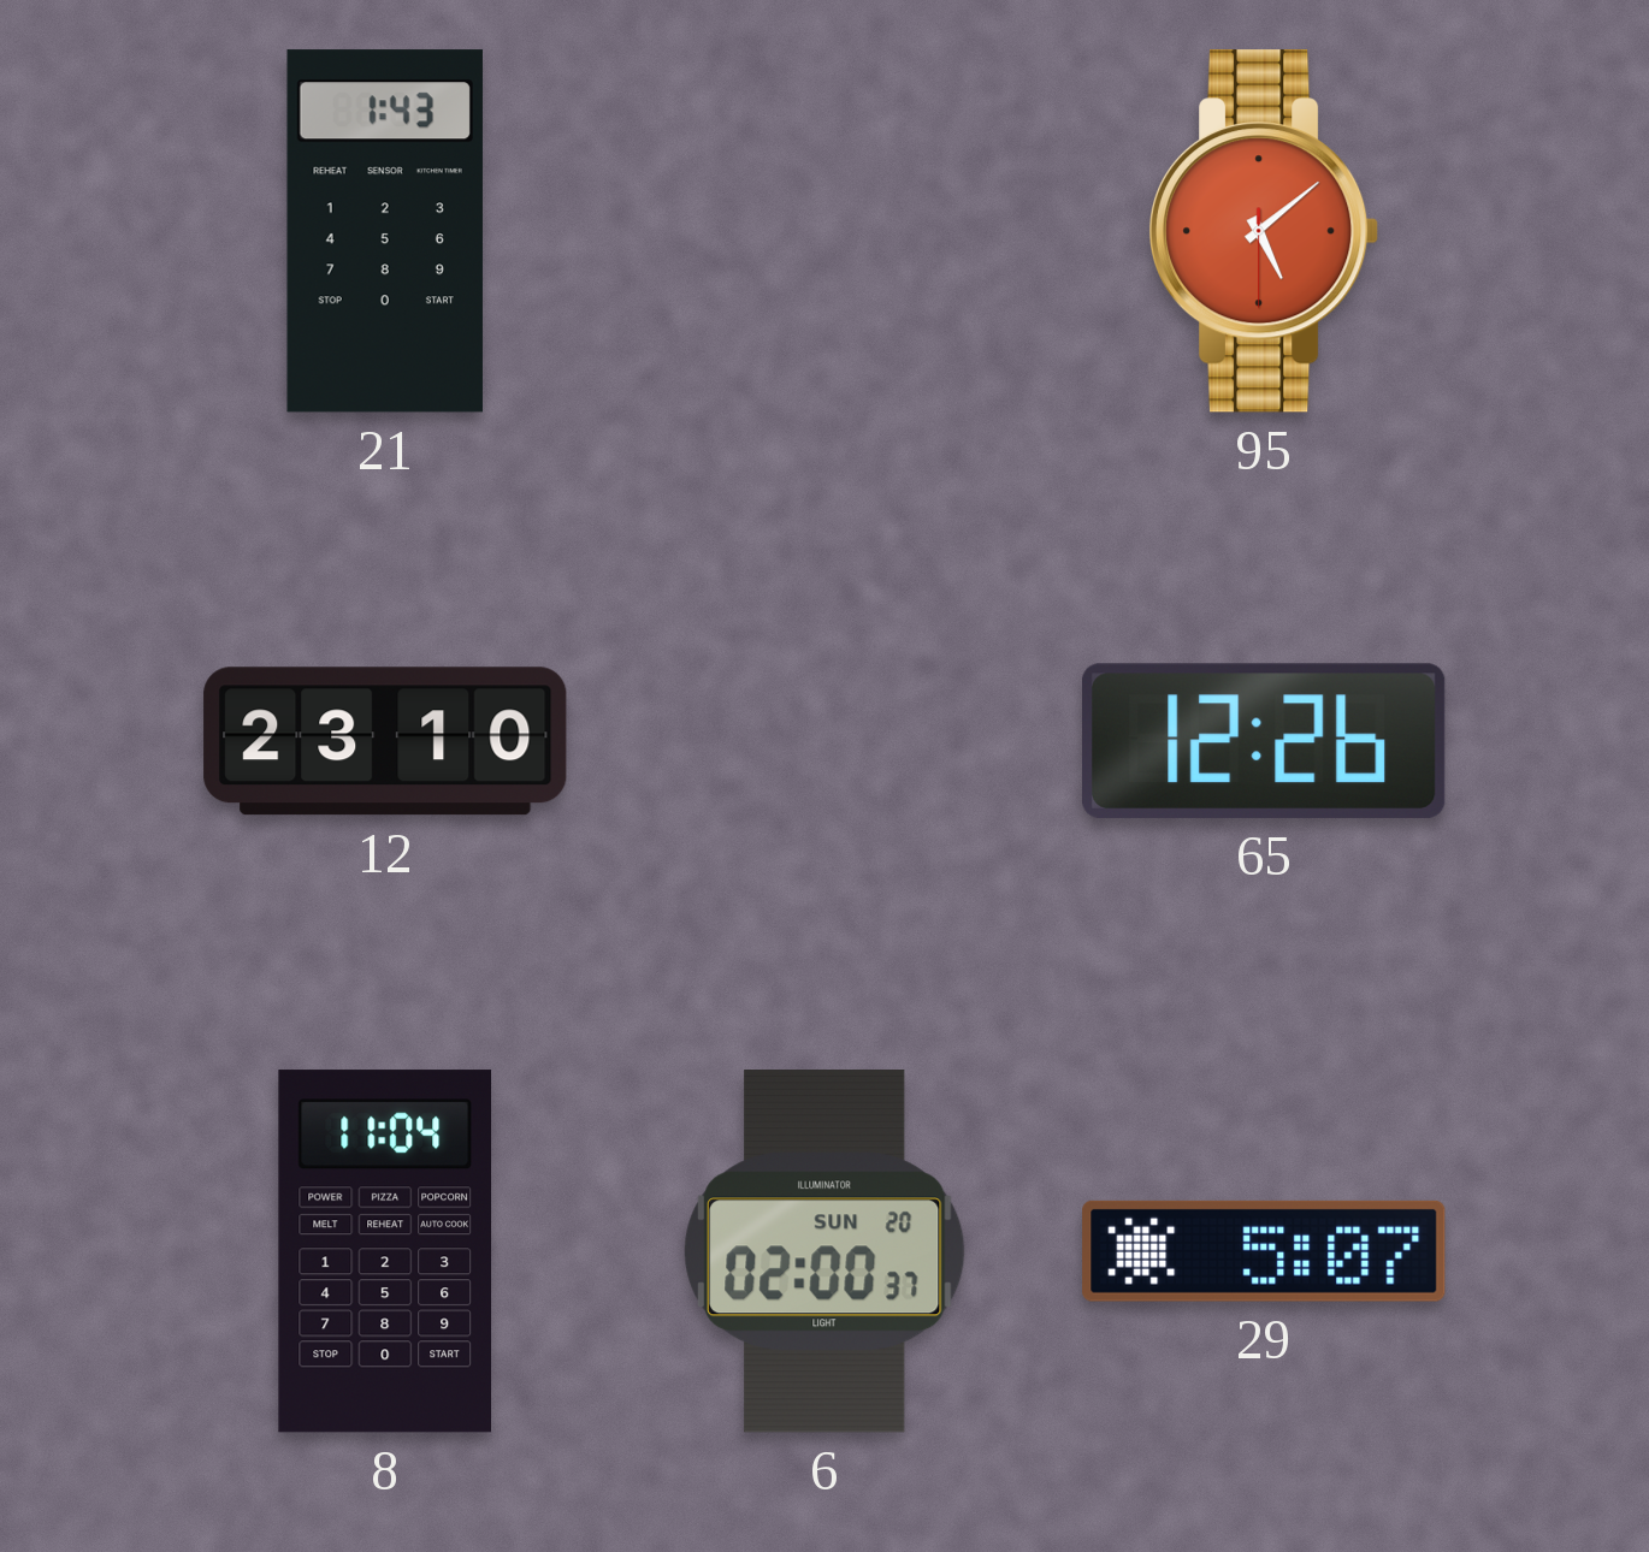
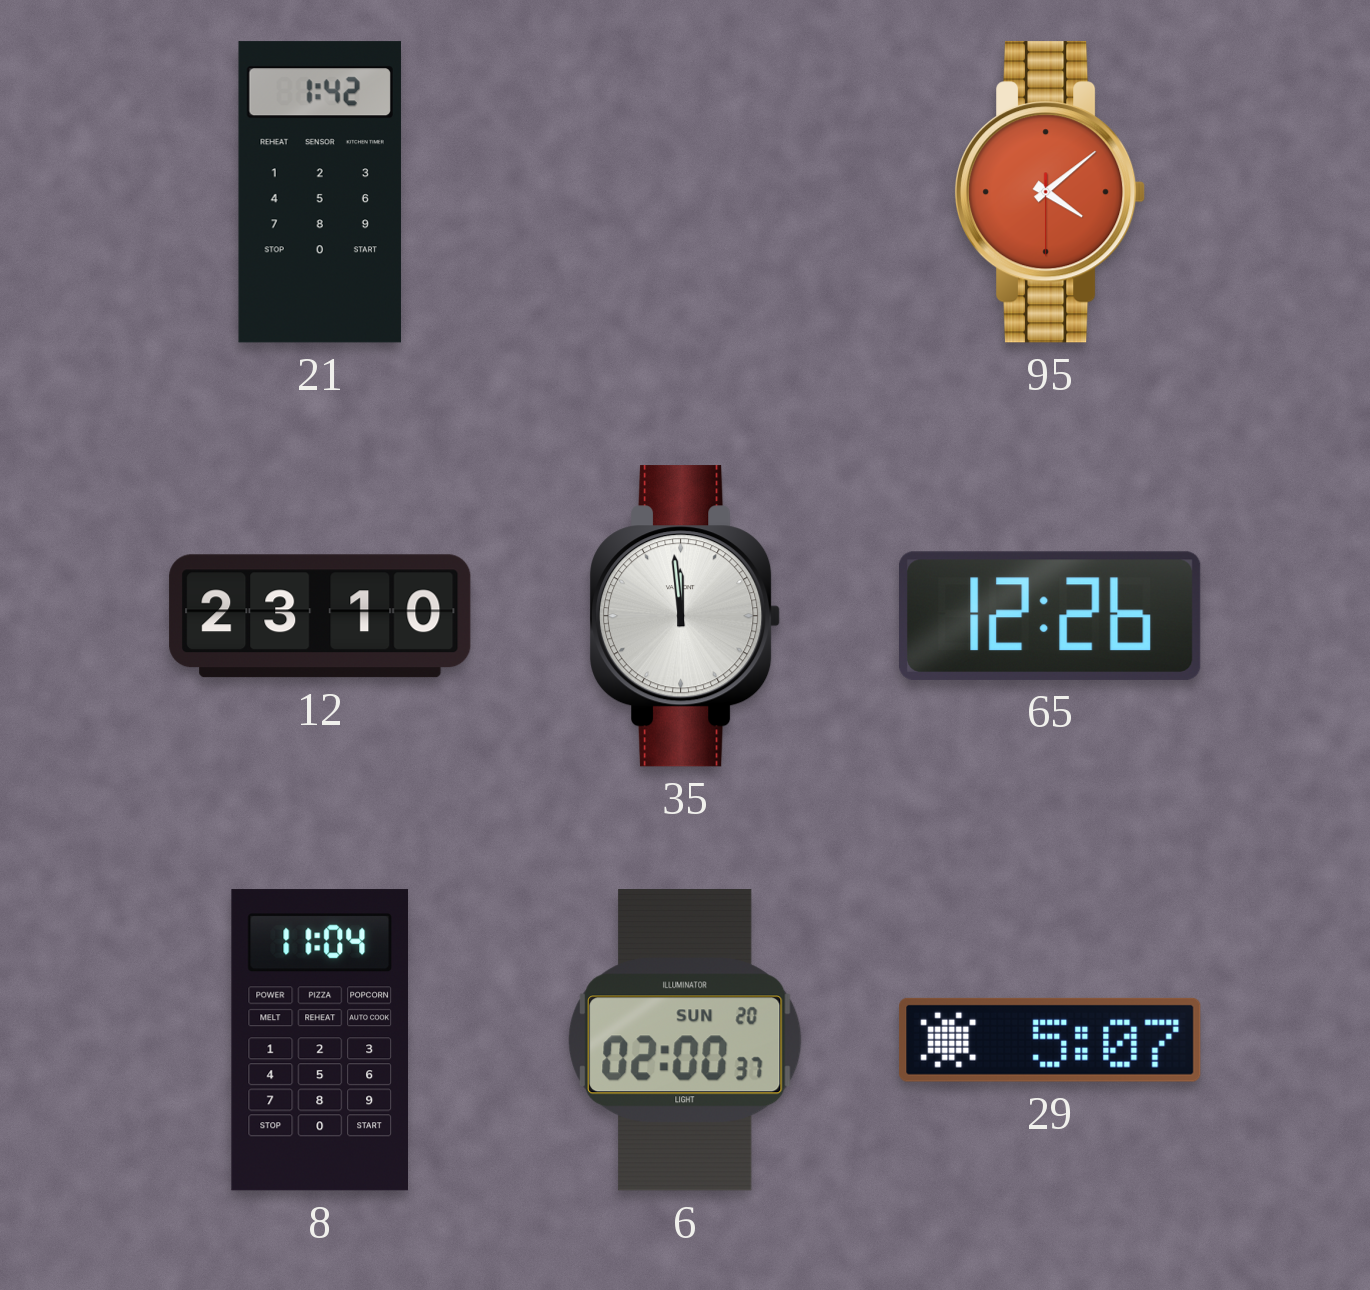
21: 1:43 -> 1:42
95: 5:08 -> 4:08
35: none -> 11:59
